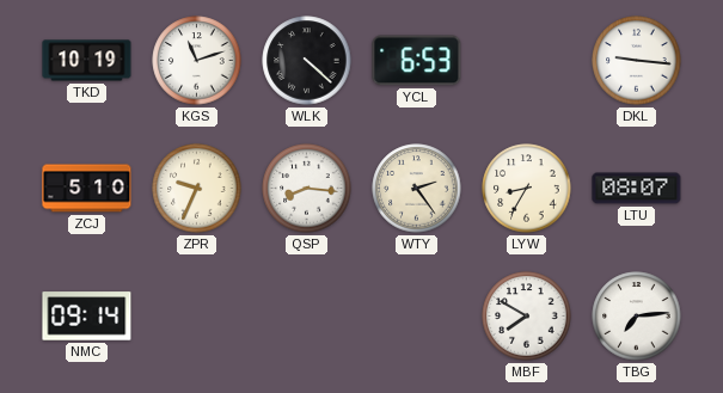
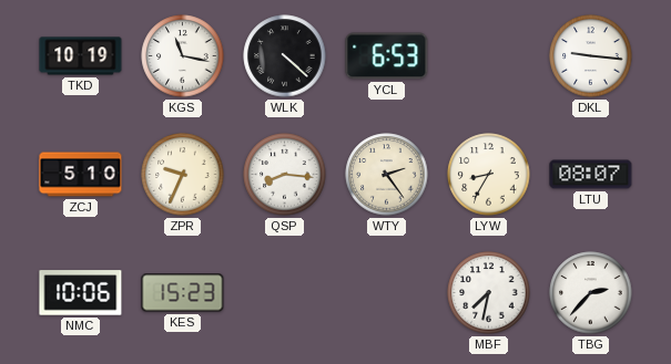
KGS: 11:12 -> 11:17
NMC: 09:14 -> 10:06
KES: none -> 15:23
MBF: 7:50 -> 7:32
TBG: 7:14 -> 2:37
